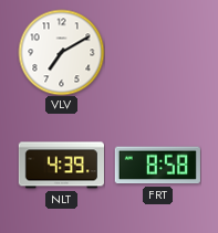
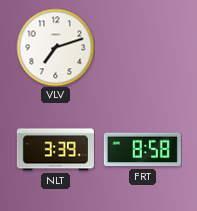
VLV: 7:10 -> 7:12
NLT: 4:39 -> 3:39
